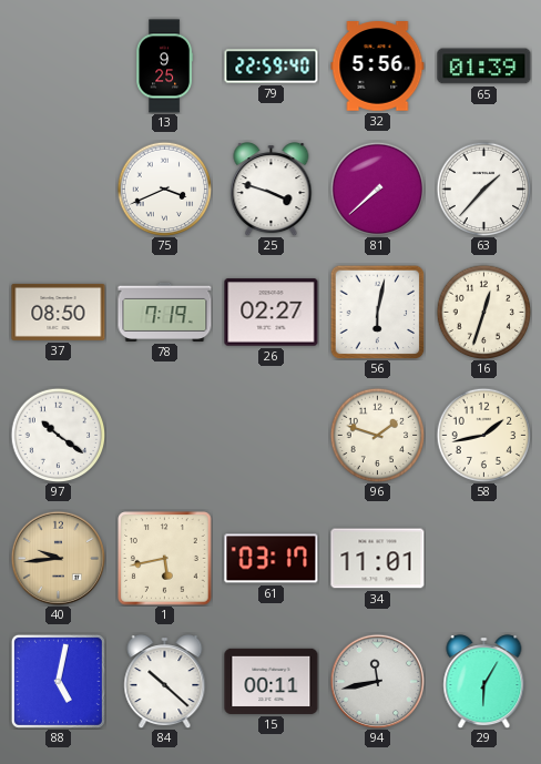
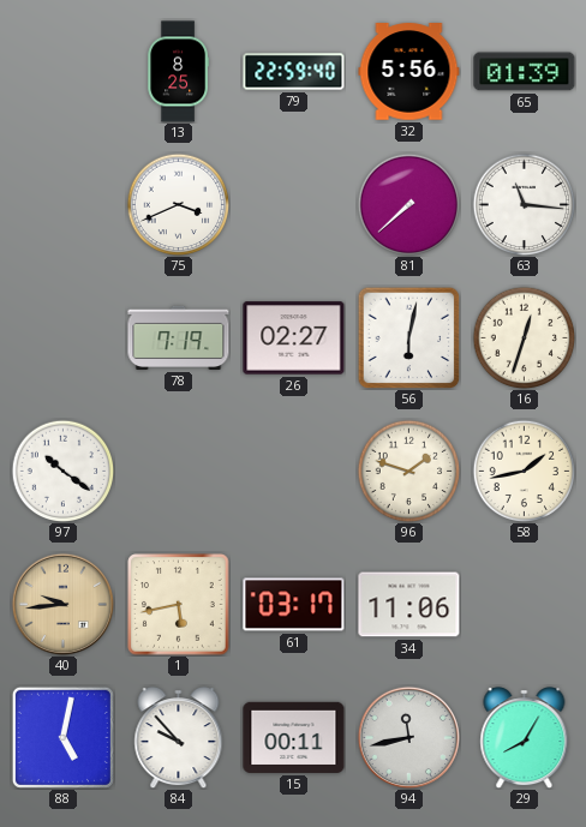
13: 9:25 -> 8:25
25: 3:48 -> none
63: 1:37 -> 11:16
37: 08:50 -> none
34: 11:01 -> 11:06
84: 10:22 -> 9:53
29: 6:05 -> 8:05
